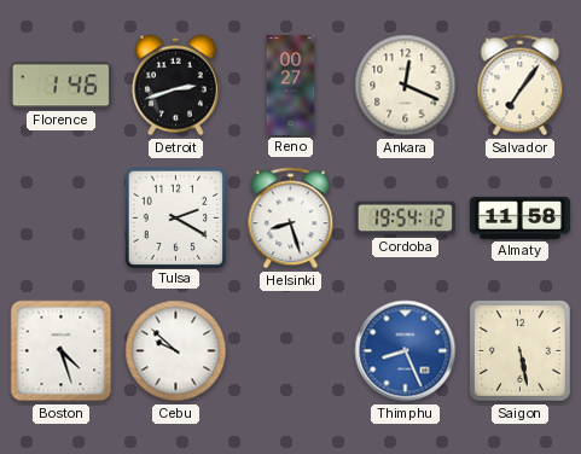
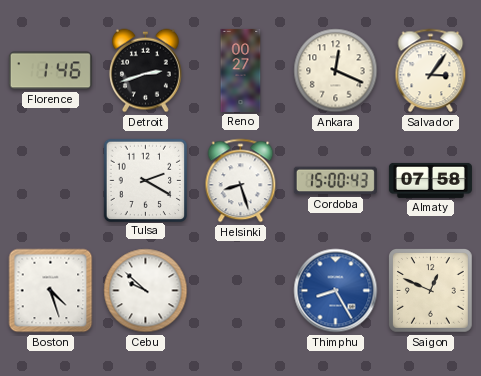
Salvador: 7:06 -> 3:06
Cordoba: 19:54 -> 15:00
Almaty: 11:58 -> 07:58
Thimphu: 8:26 -> 8:25
Saigon: 5:28 -> 12:49
